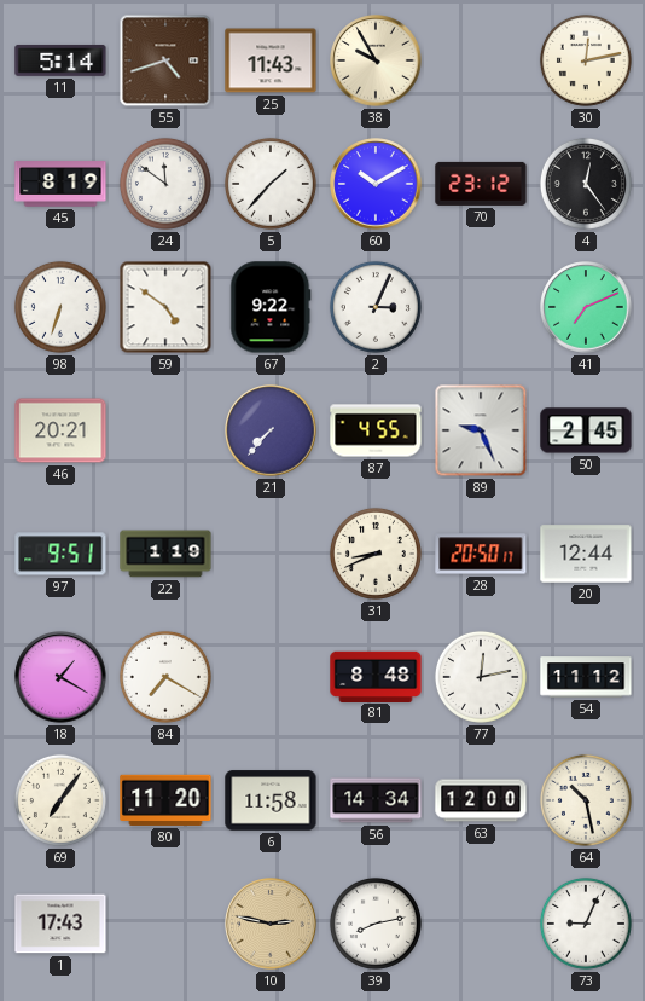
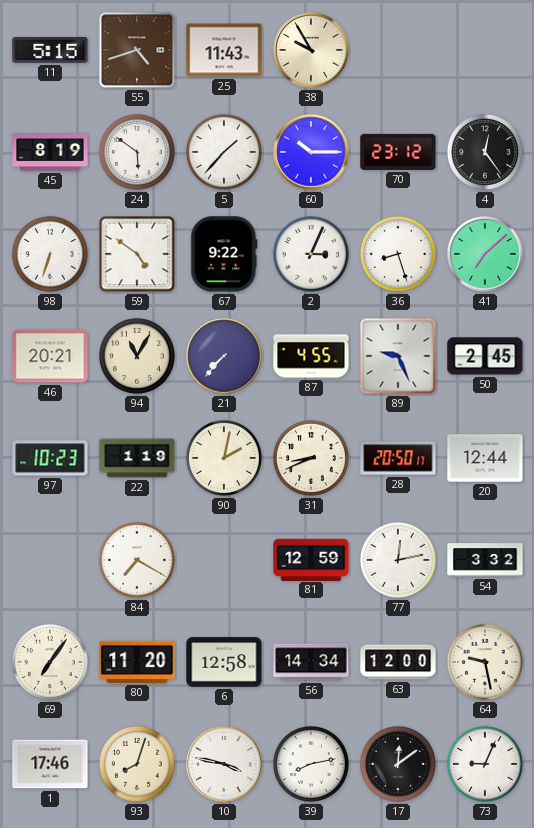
11: 5:14 -> 5:15
30: 12:13 -> none
24: 11:51 -> 5:51
60: 10:10 -> 10:15
36: none -> 8:27
41: 7:11 -> 7:08
94: none -> 11:05
97: 9:51 -> 10:23
90: none -> 2:02
18: 1:20 -> none
81: 8:48 -> 12:59
54: 11:12 -> 3:32
6: 11:58 -> 12:58
64: 10:28 -> 9:28
1: 17:43 -> 17:46
93: none -> 8:03
10: 2:47 -> 3:47
10 dial: champagne -> white
17: none -> 12:09
